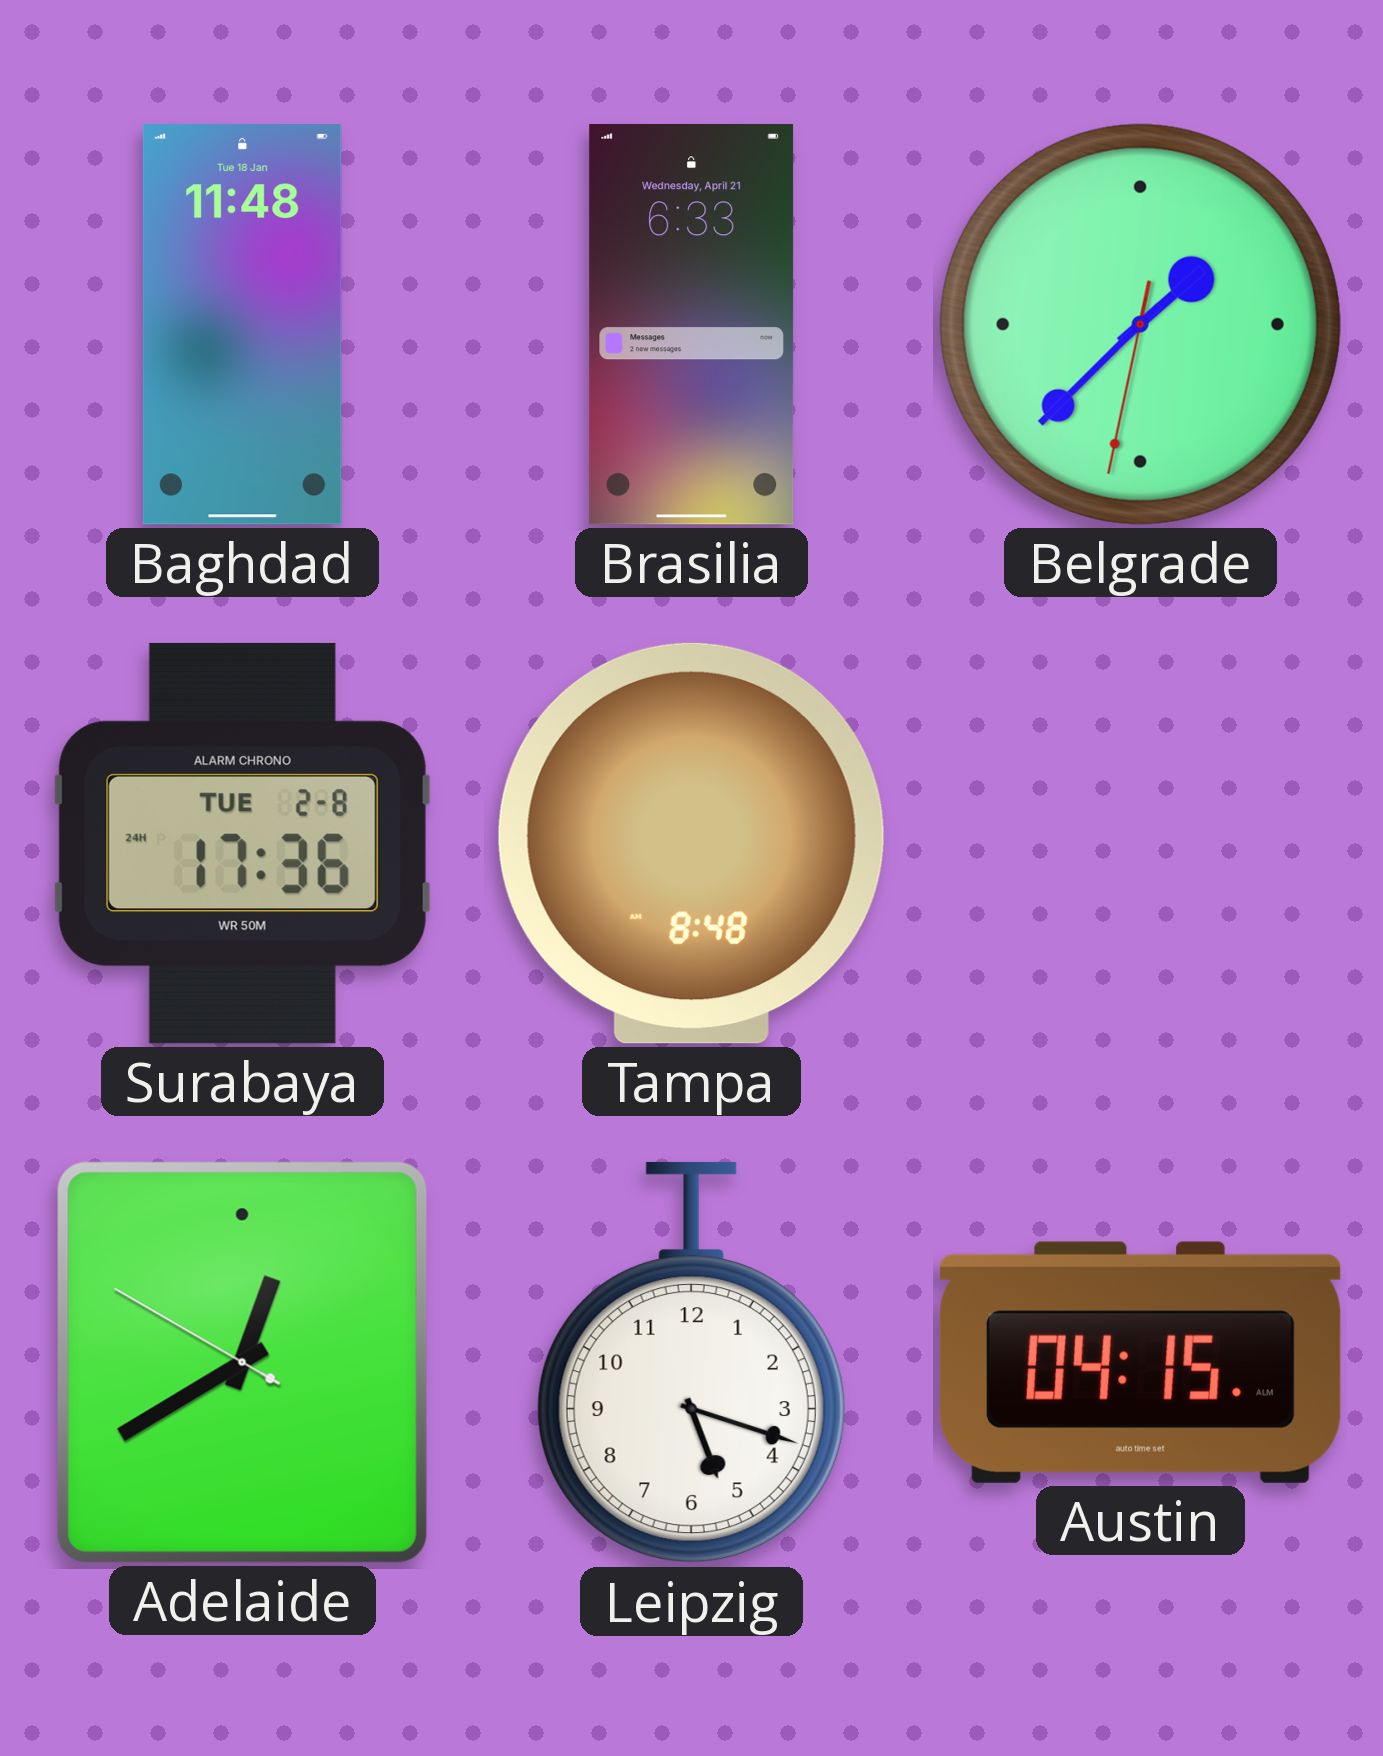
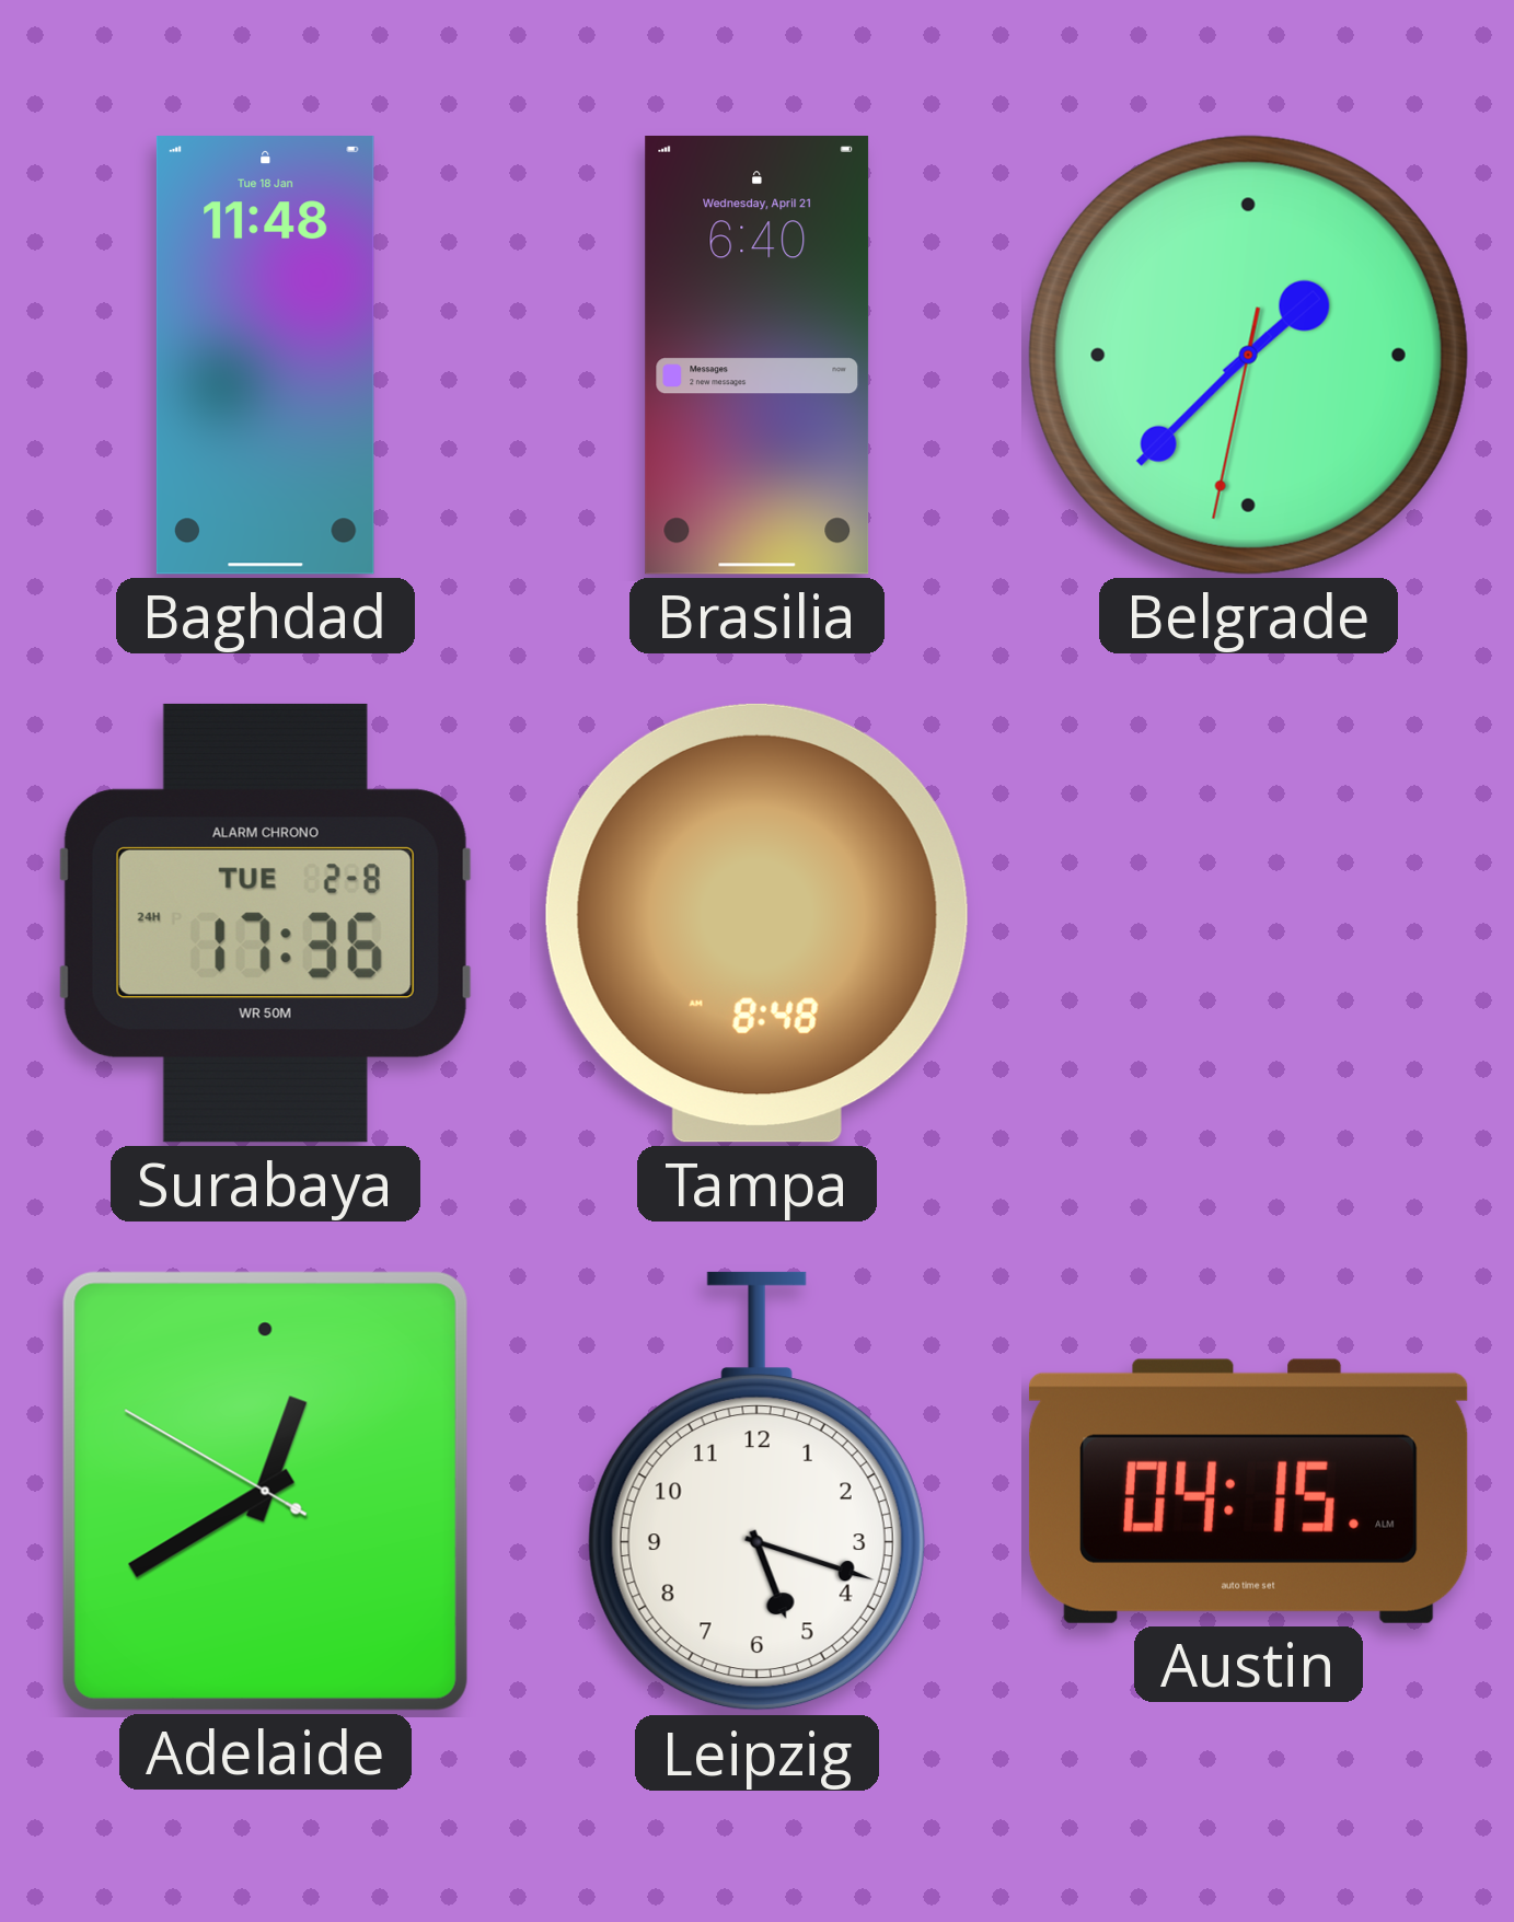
Brasilia: 6:33 -> 6:40
